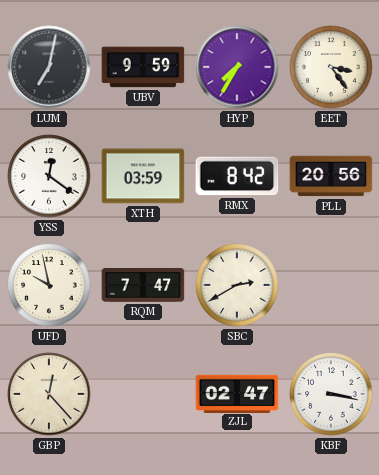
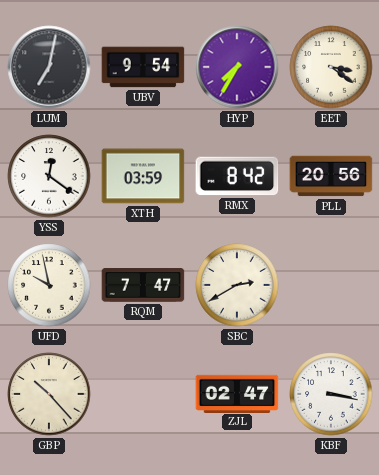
UBV: 9:59 -> 9:54
EET: 3:24 -> 3:21
GBP: 12:23 -> 10:23
